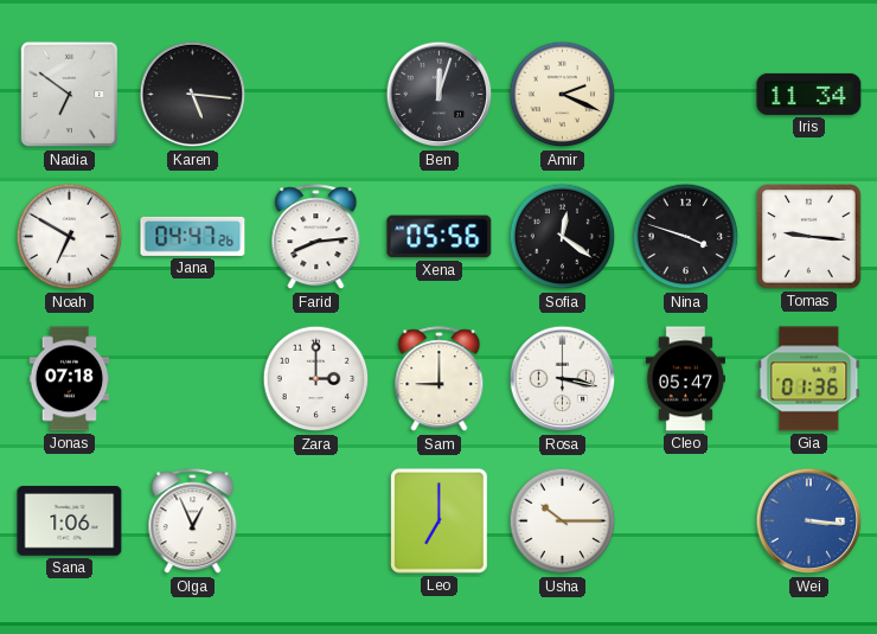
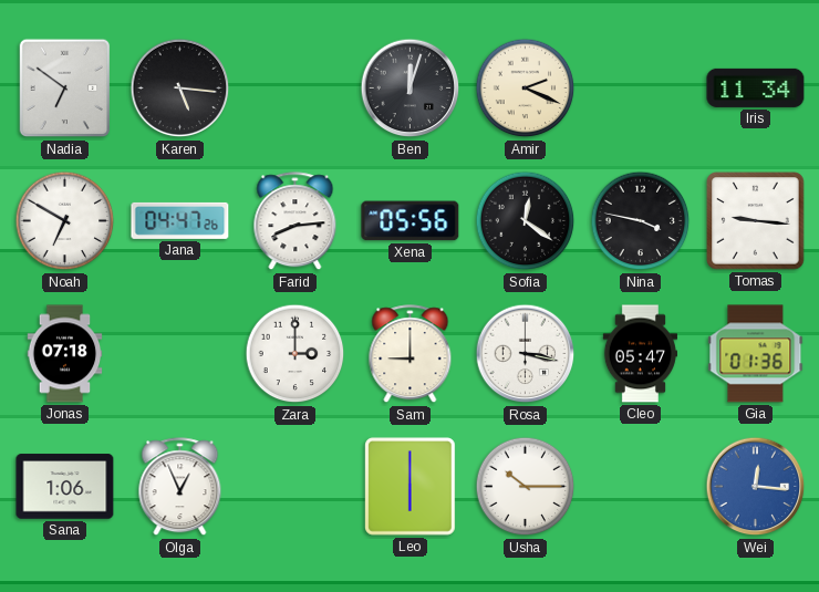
Nina: 3:48 -> 3:47
Leo: 7:00 -> 6:00
Wei: 3:16 -> 12:16
